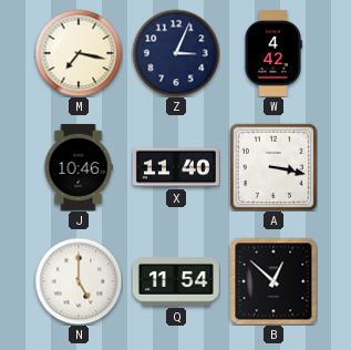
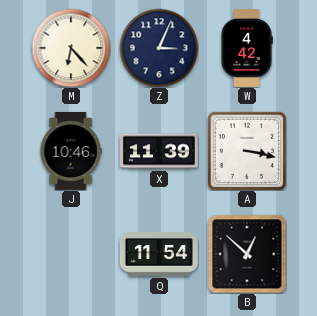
M: 7:17 -> 6:23
X: 11:40 -> 11:39
N: 5:00 -> none
